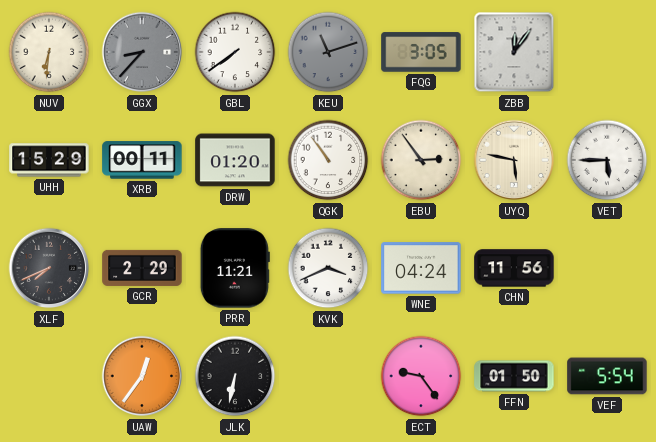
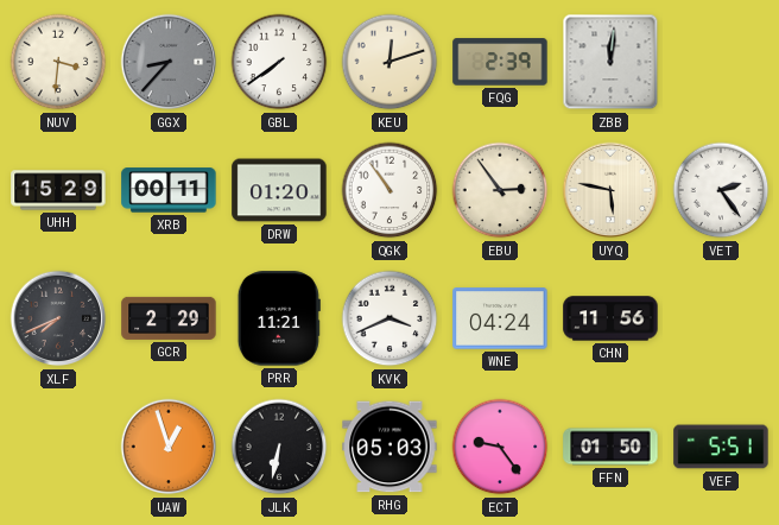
NUV: 6:31 -> 3:31
KEU: 11:12 -> 12:12
KEU dial: grey -> cream
FQG: 3:05 -> 2:39
ZBB: 12:06 -> 12:01
VET: 5:45 -> 2:24
UAW: 12:36 -> 12:57
RHG: none -> 05:03
VEF: 5:54 -> 5:51
